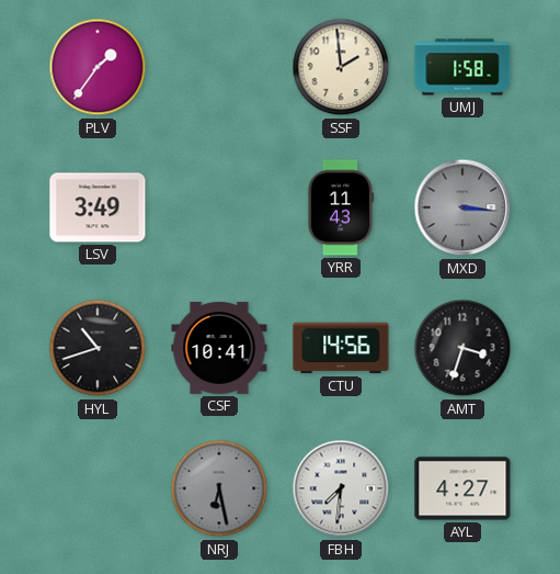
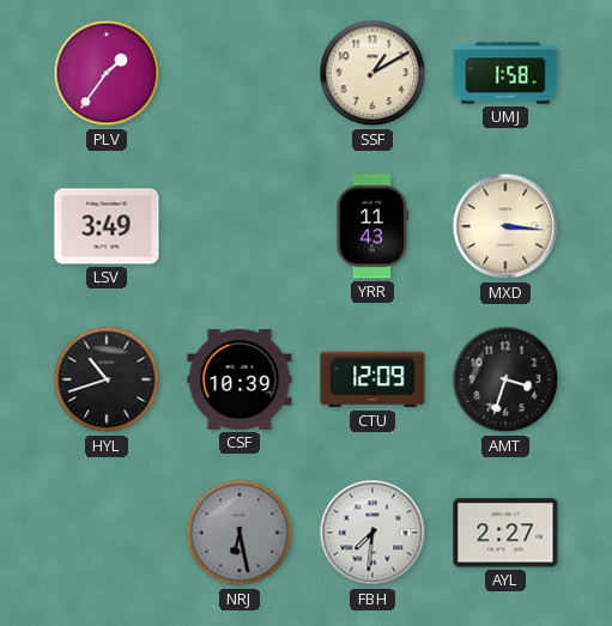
SSF: 1:59 -> 1:10
MXD dial: grey -> cream
CSF: 10:41 -> 10:39
CTU: 14:56 -> 12:09
AYL: 4:27 -> 2:27
